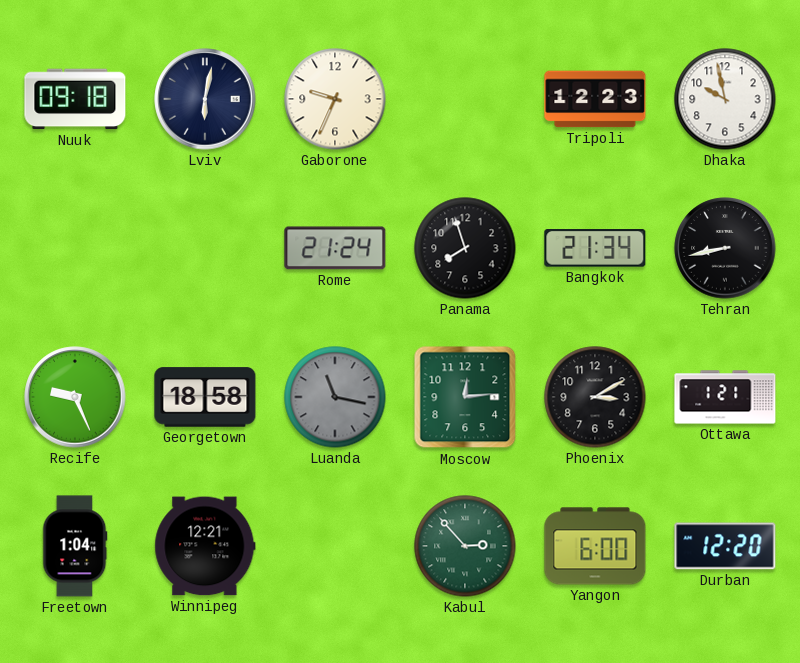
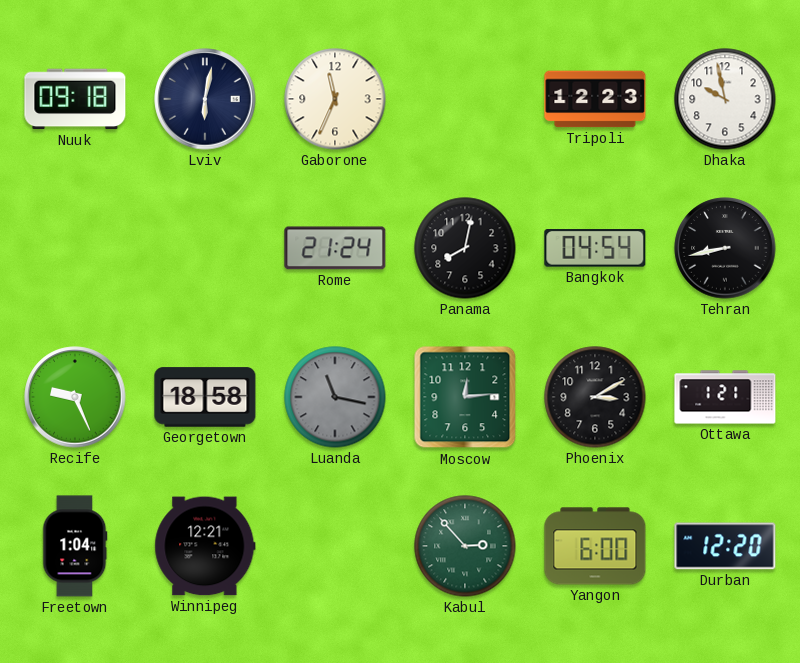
Gaborone: 9:34 -> 11:34
Panama: 7:57 -> 8:02
Bangkok: 21:34 -> 04:54
